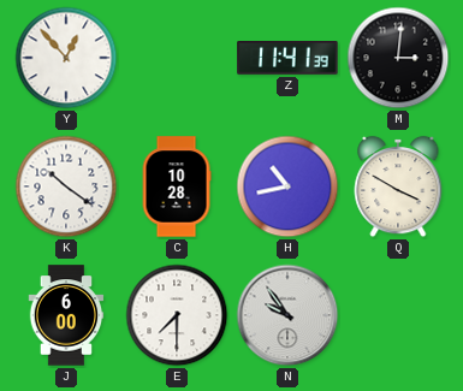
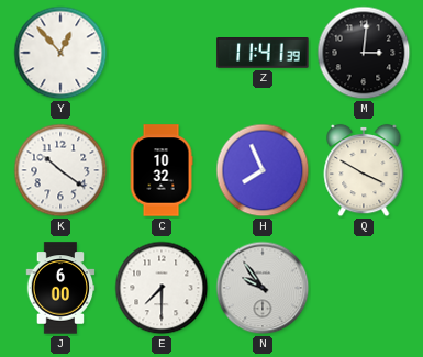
C: 10:28 -> 10:32
H: 10:43 -> 7:56
